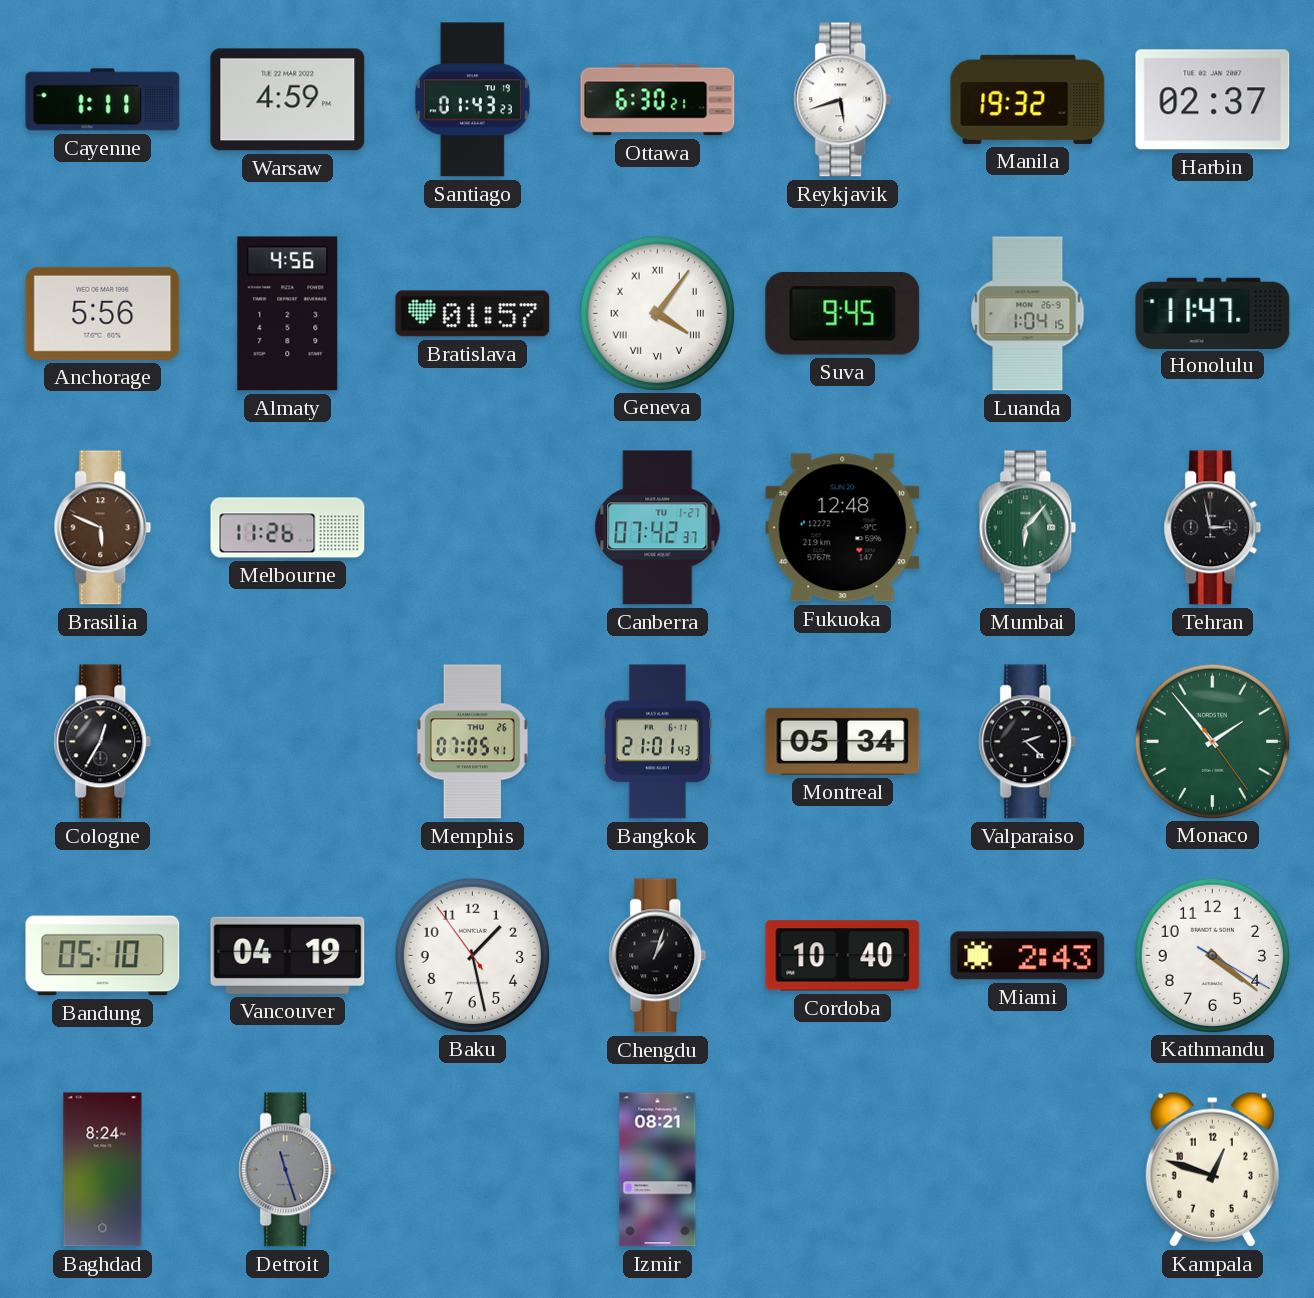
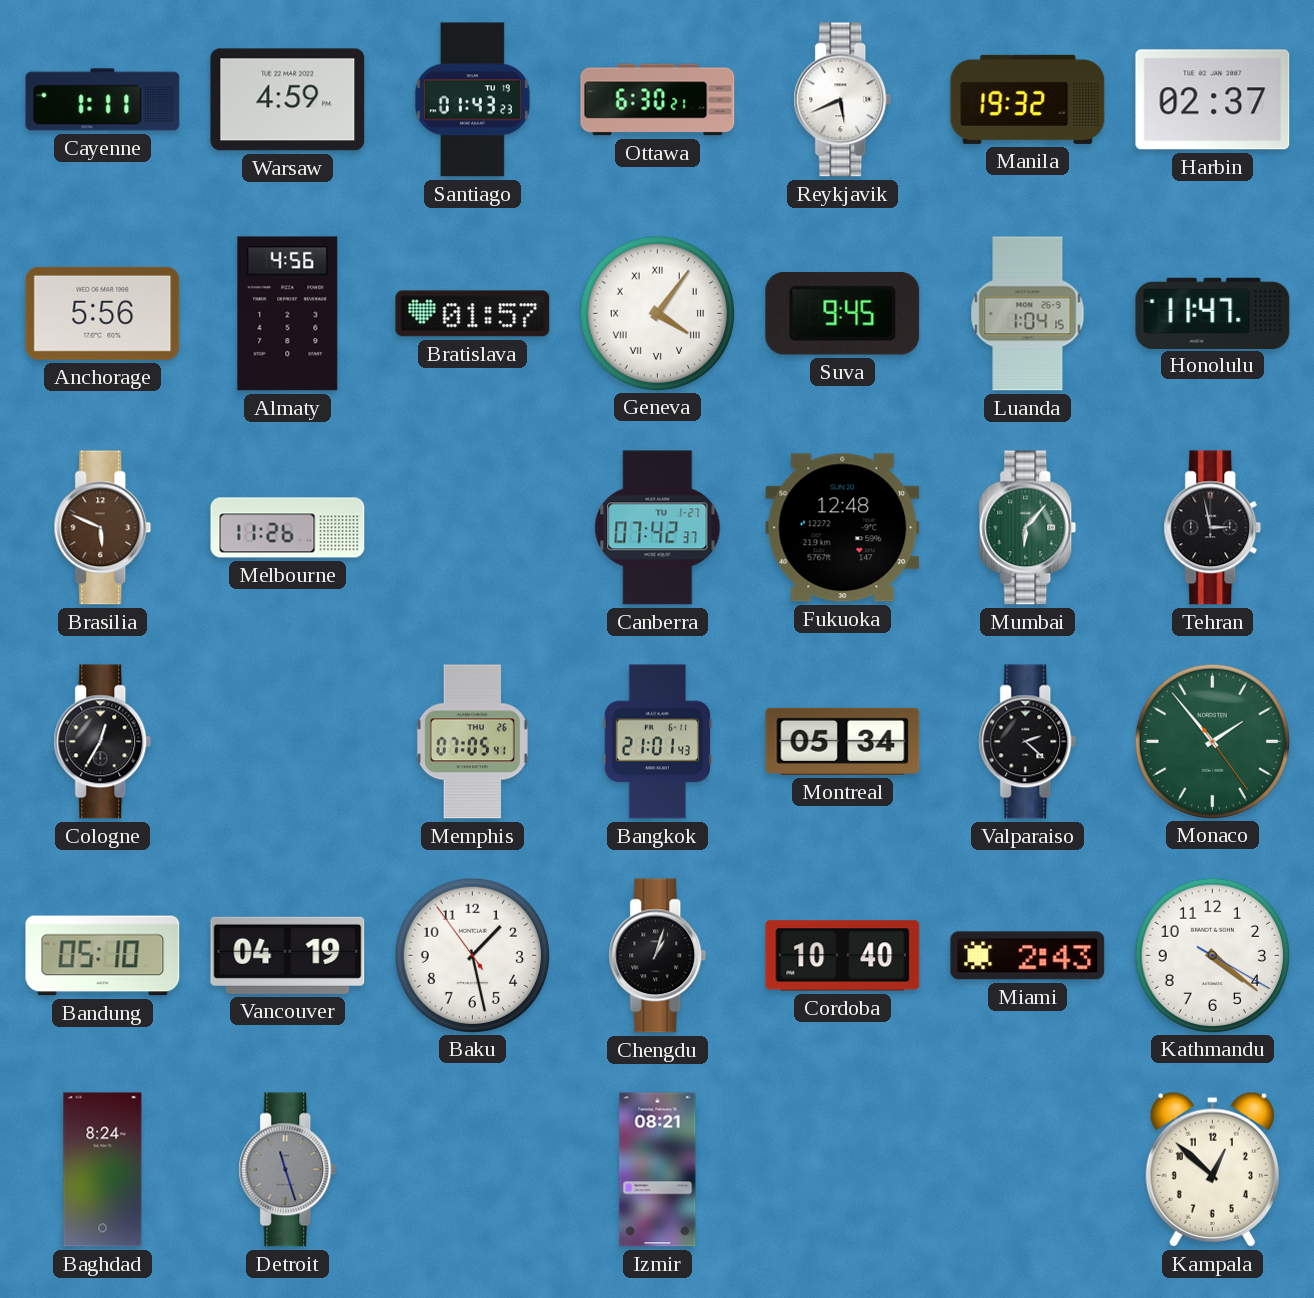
Reykjavik: 5:42 -> 5:41
Kampala: 12:48 -> 12:52
